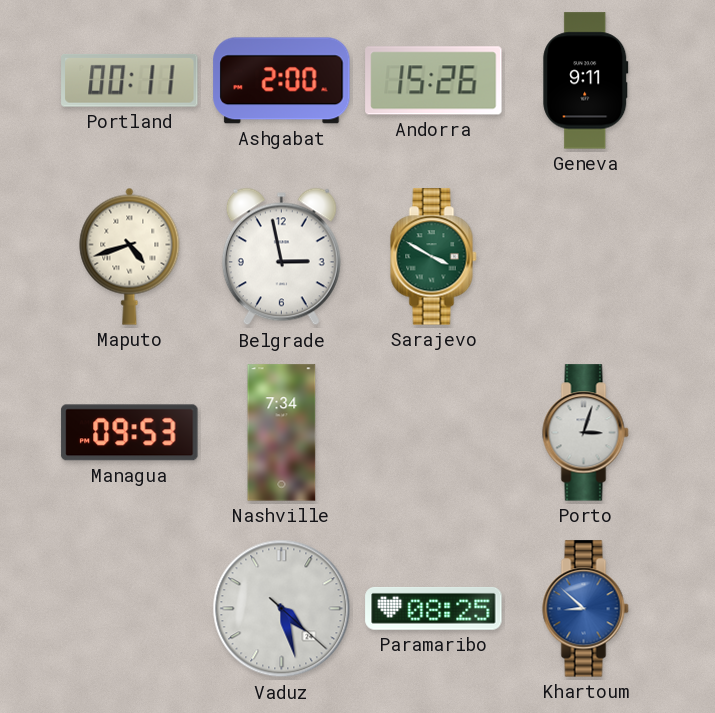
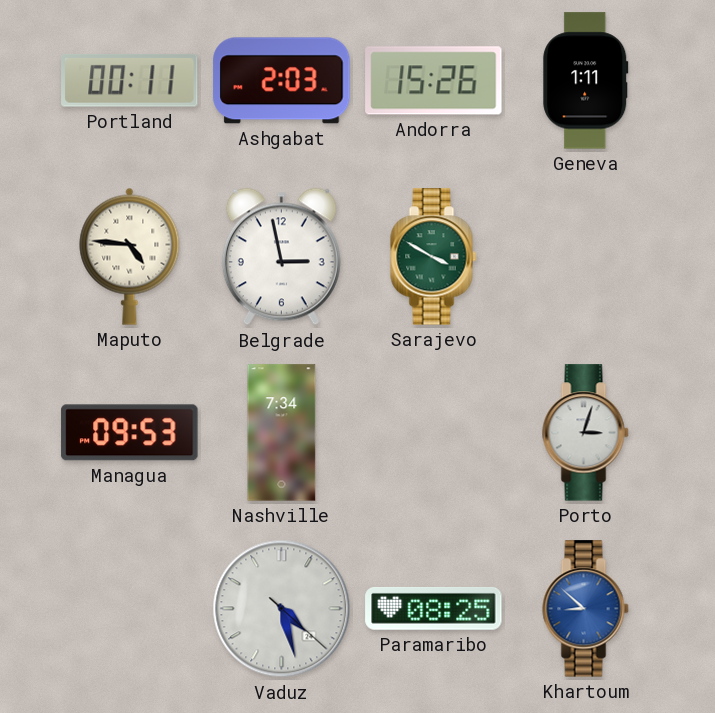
Ashgabat: 2:00 -> 2:03
Geneva: 9:11 -> 1:11
Maputo: 4:42 -> 4:46
